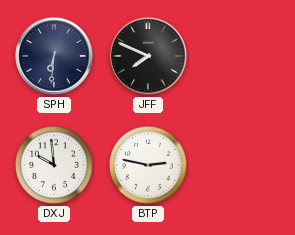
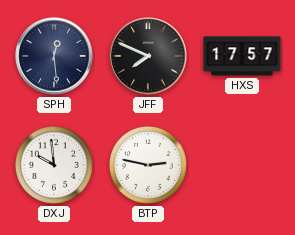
SPH: 6:31 -> 12:29
HXS: none -> 17:57
